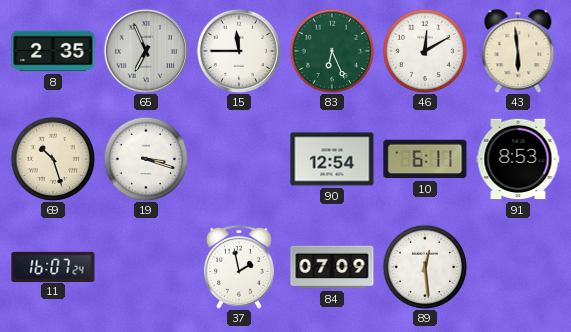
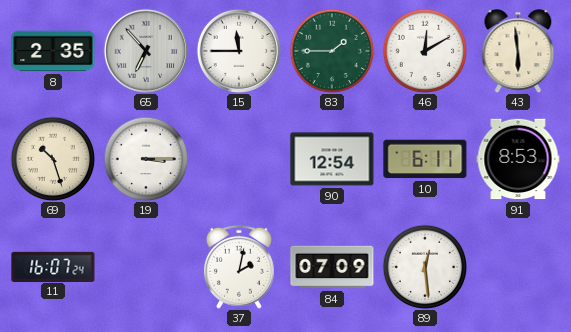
65: 6:56 -> 6:53
83: 6:26 -> 1:45
19: 3:18 -> 3:15
37: 1:58 -> 2:02
